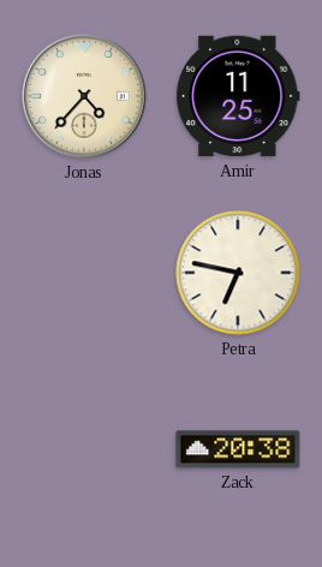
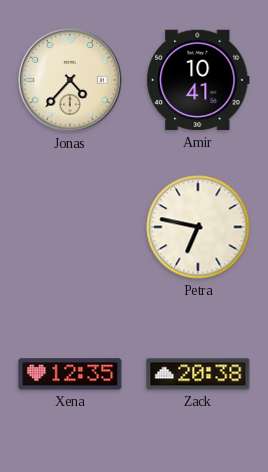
Amir: 11:25 -> 10:41
Xena: none -> 12:35
